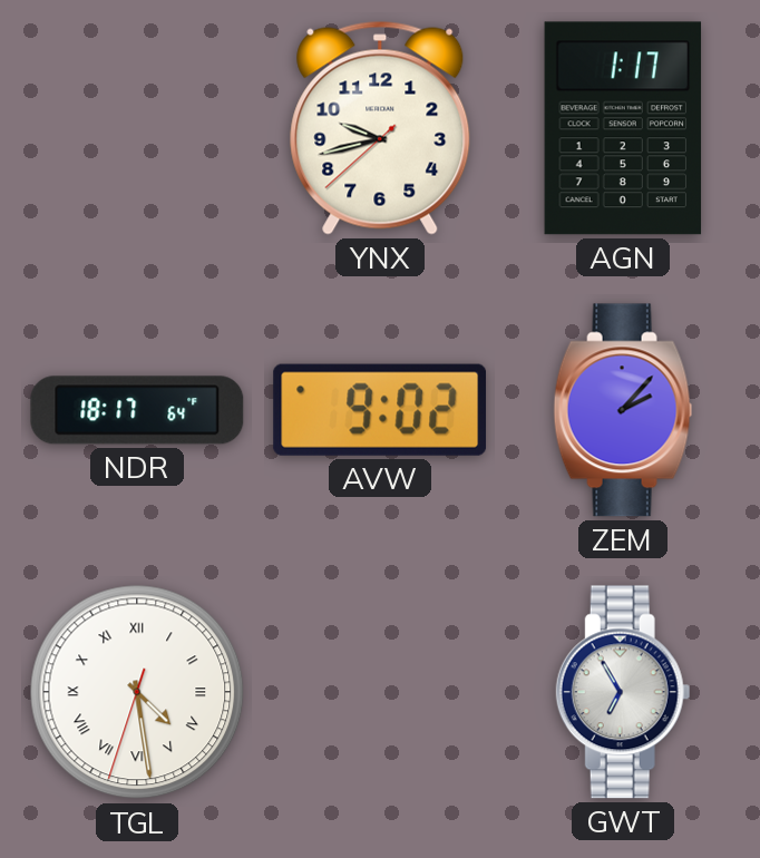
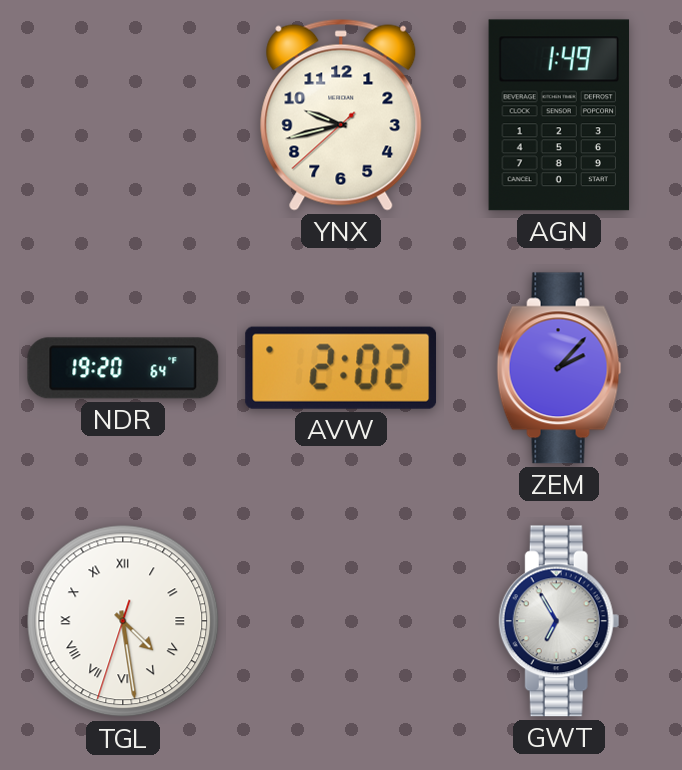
AGN: 1:17 -> 1:49
NDR: 18:17 -> 19:20
AVW: 9:02 -> 2:02
